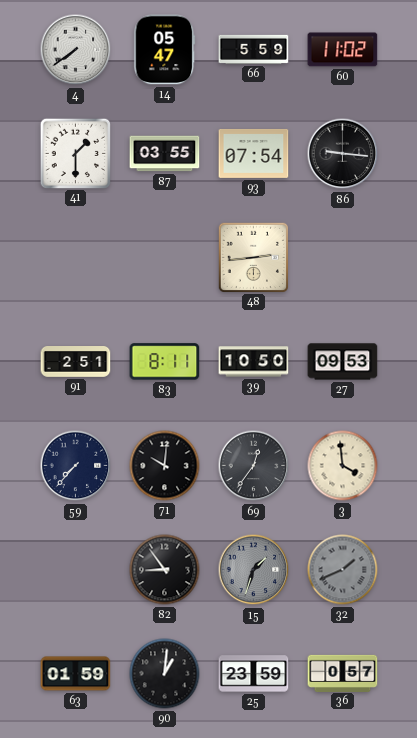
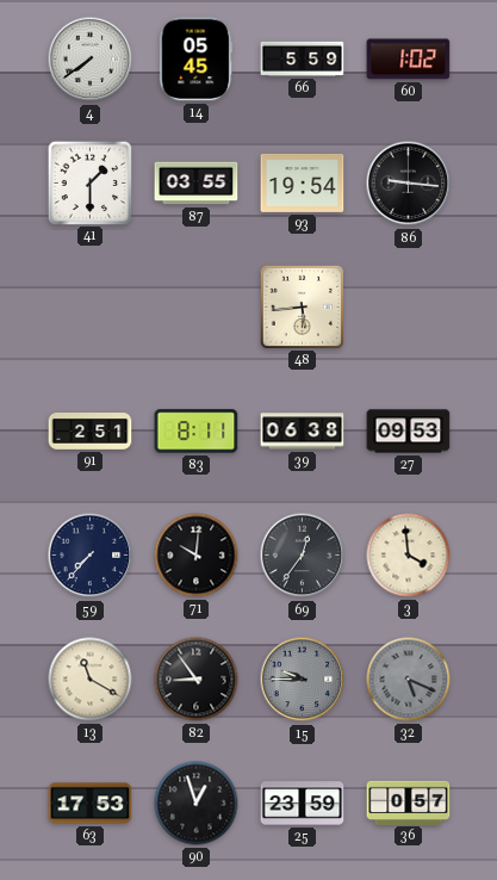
14: 05:47 -> 05:45
60: 11:02 -> 1:02
93: 07:54 -> 19:54
48: 2:44 -> 5:44
39: 10:50 -> 06:38
13: none -> 11:20
15: 1:33 -> 9:45
32: 1:41 -> 5:19
63: 01:59 -> 17:53
90: 1:01 -> 12:57
